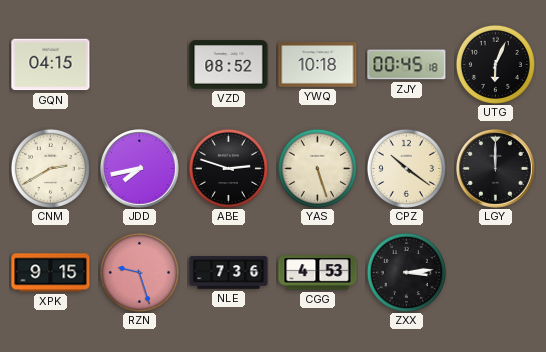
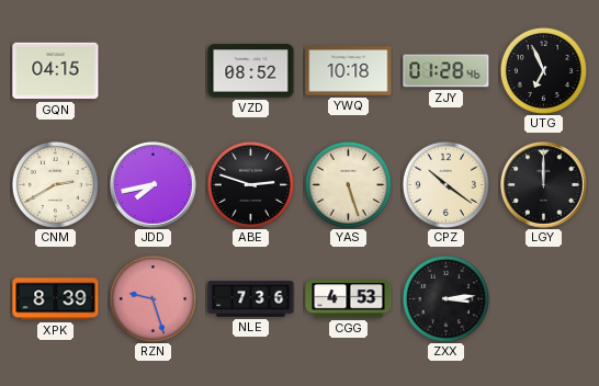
ZJY: 00:45 -> 01:28
UTG: 6:04 -> 6:56
XPK: 9:15 -> 8:39
